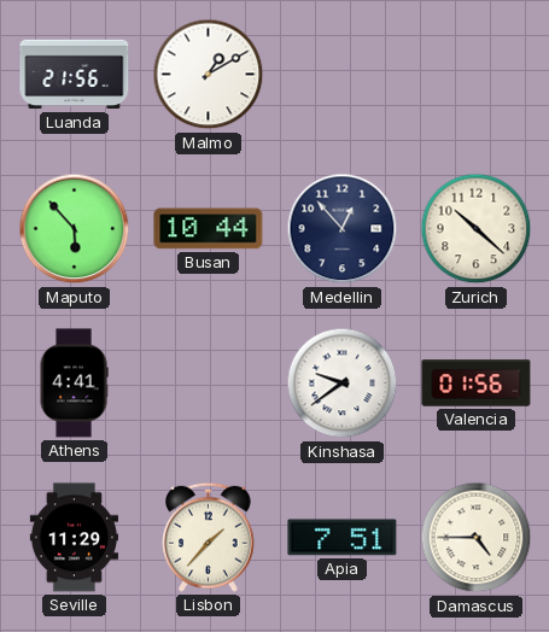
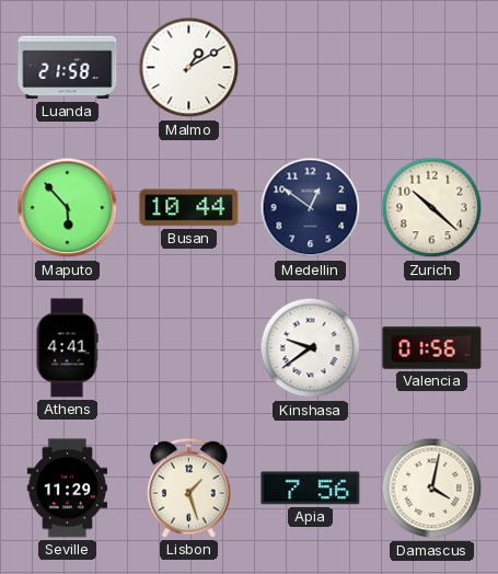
Luanda: 21:56 -> 21:58
Medellin: 12:53 -> 12:51
Lisbon: 1:37 -> 1:27
Apia: 7:51 -> 7:56
Damascus: 4:45 -> 4:02
